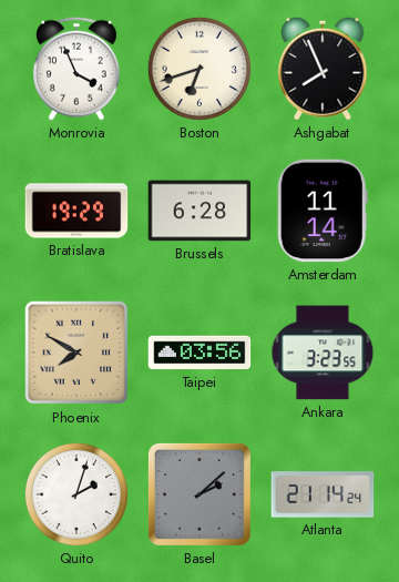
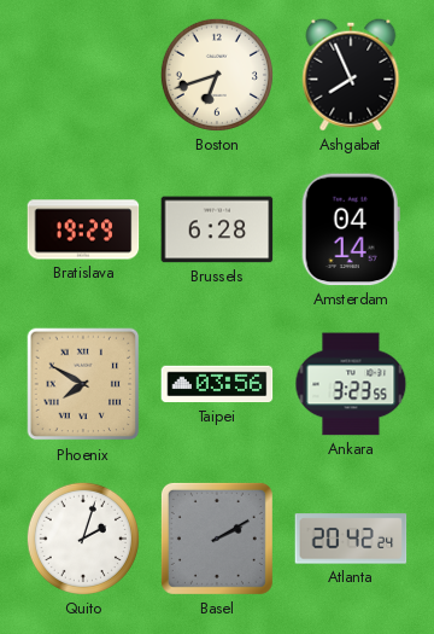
Monrovia: 3:56 -> none
Amsterdam: 11:14 -> 04:14
Basel: 2:08 -> 2:10
Atlanta: 21:14 -> 20:42
